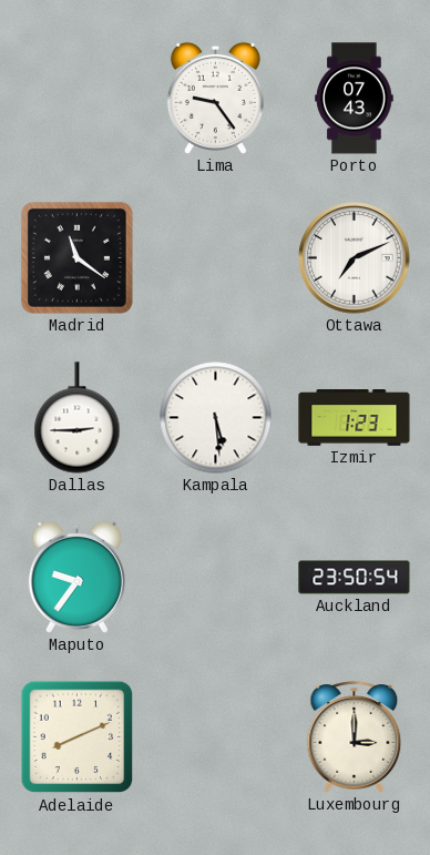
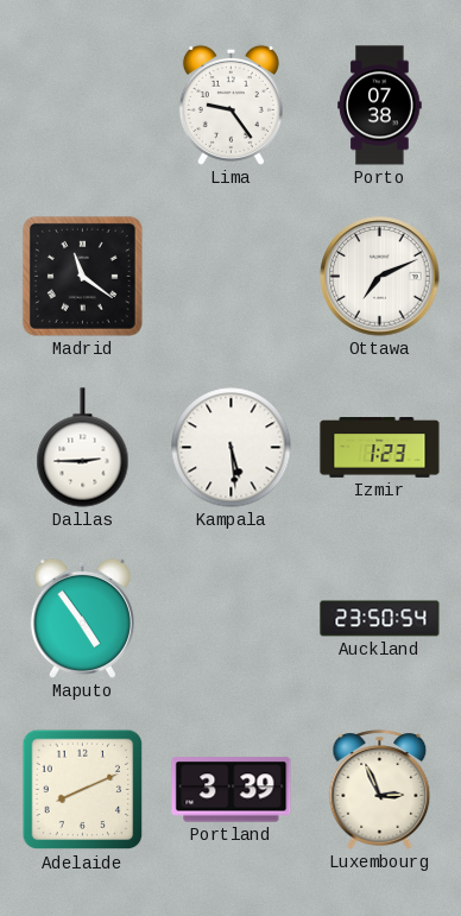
Porto: 07:43 -> 07:38
Maputo: 9:36 -> 4:54
Portland: none -> 3:39
Luxembourg: 3:00 -> 2:56
